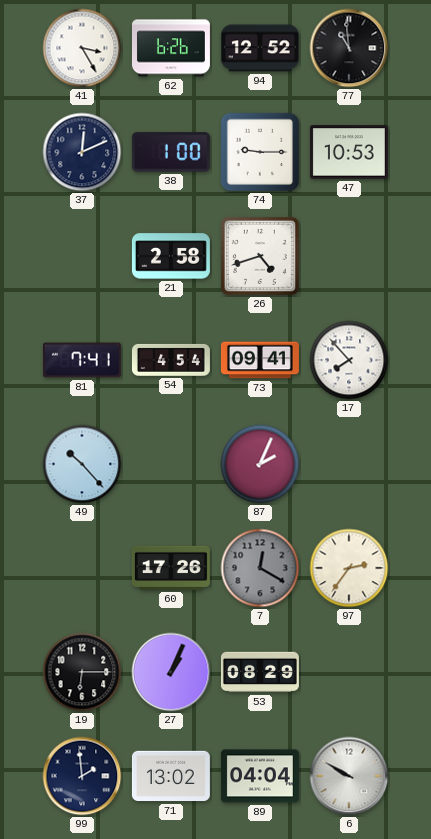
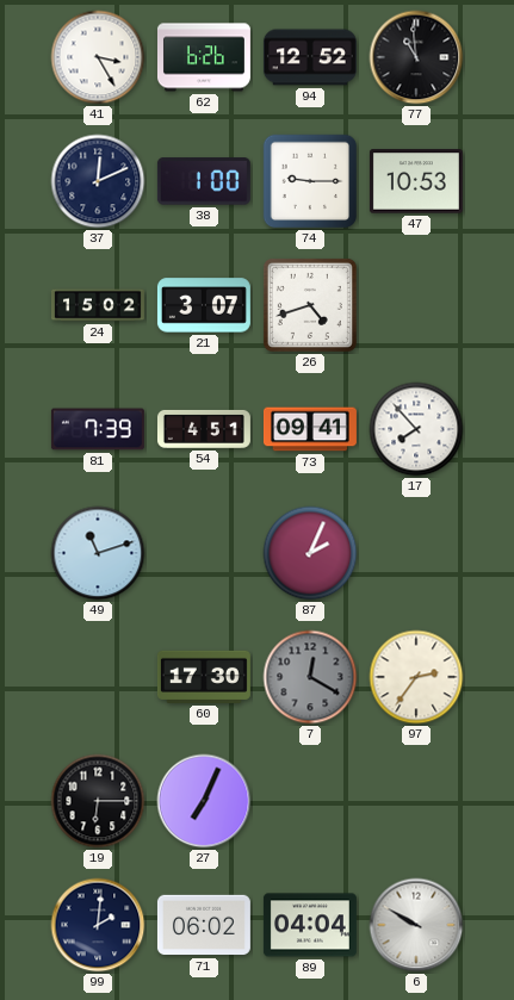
24: none -> 15:02
21: 2:58 -> 3:07
81: 7:41 -> 7:39
54: 4:54 -> 4:51
49: 10:23 -> 11:12
60: 17:26 -> 17:30
27: 1:04 -> 7:04
53: 08:29 -> none
99: 1:59 -> 2:01
71: 13:02 -> 06:02
